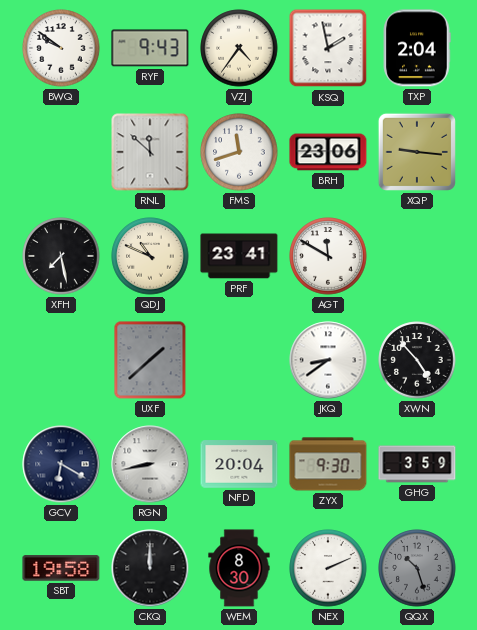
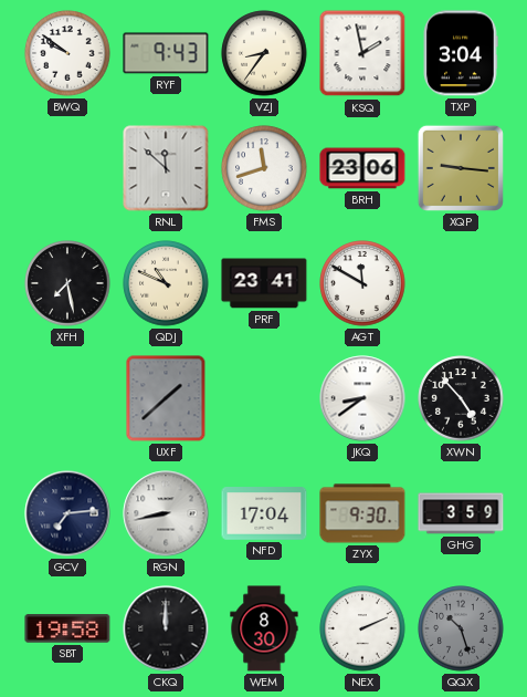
VZJ: 4:36 -> 8:36
TXP: 2:04 -> 3:04
GCV: 6:20 -> 7:14
NFD: 20:04 -> 17:04
